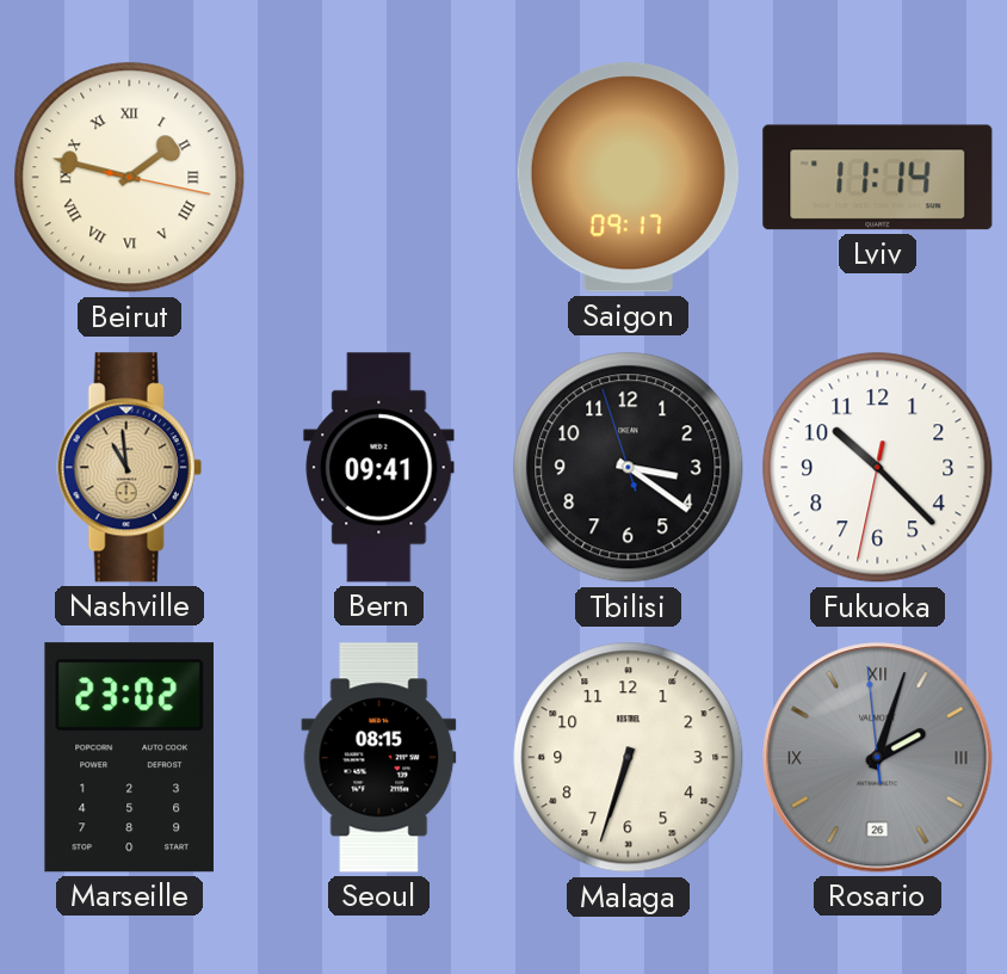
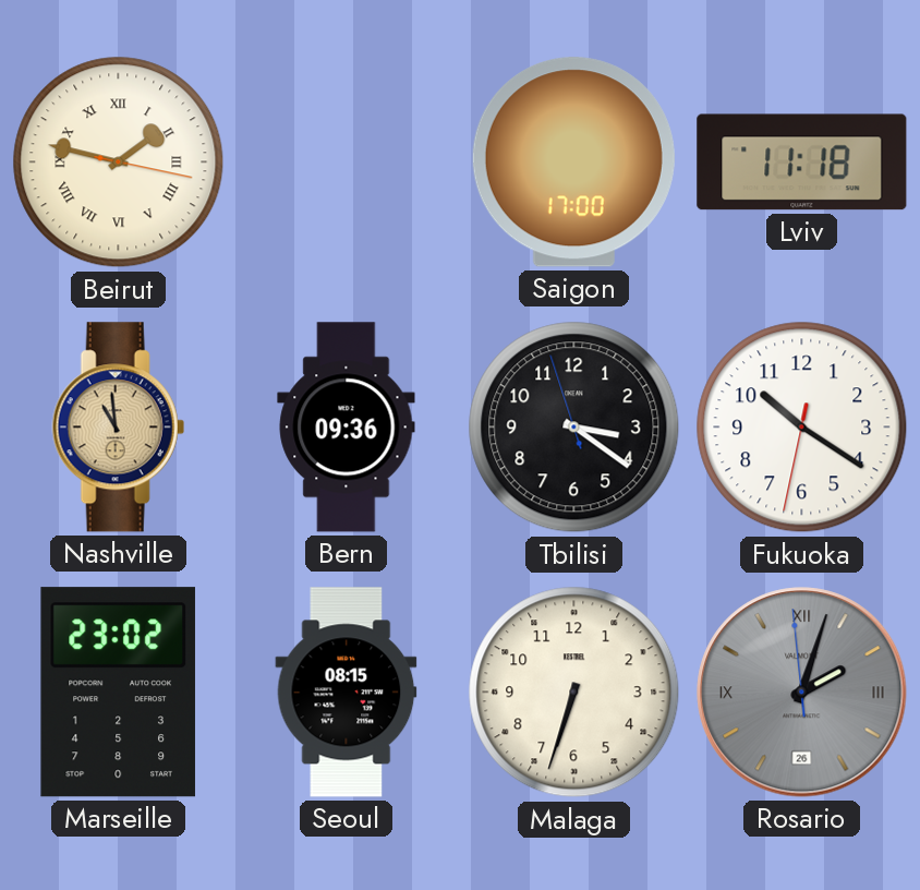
Saigon: 09:17 -> 17:00
Lviv: 11:14 -> 11:18
Bern: 09:41 -> 09:36
Fukuoka: 10:22 -> 10:20
